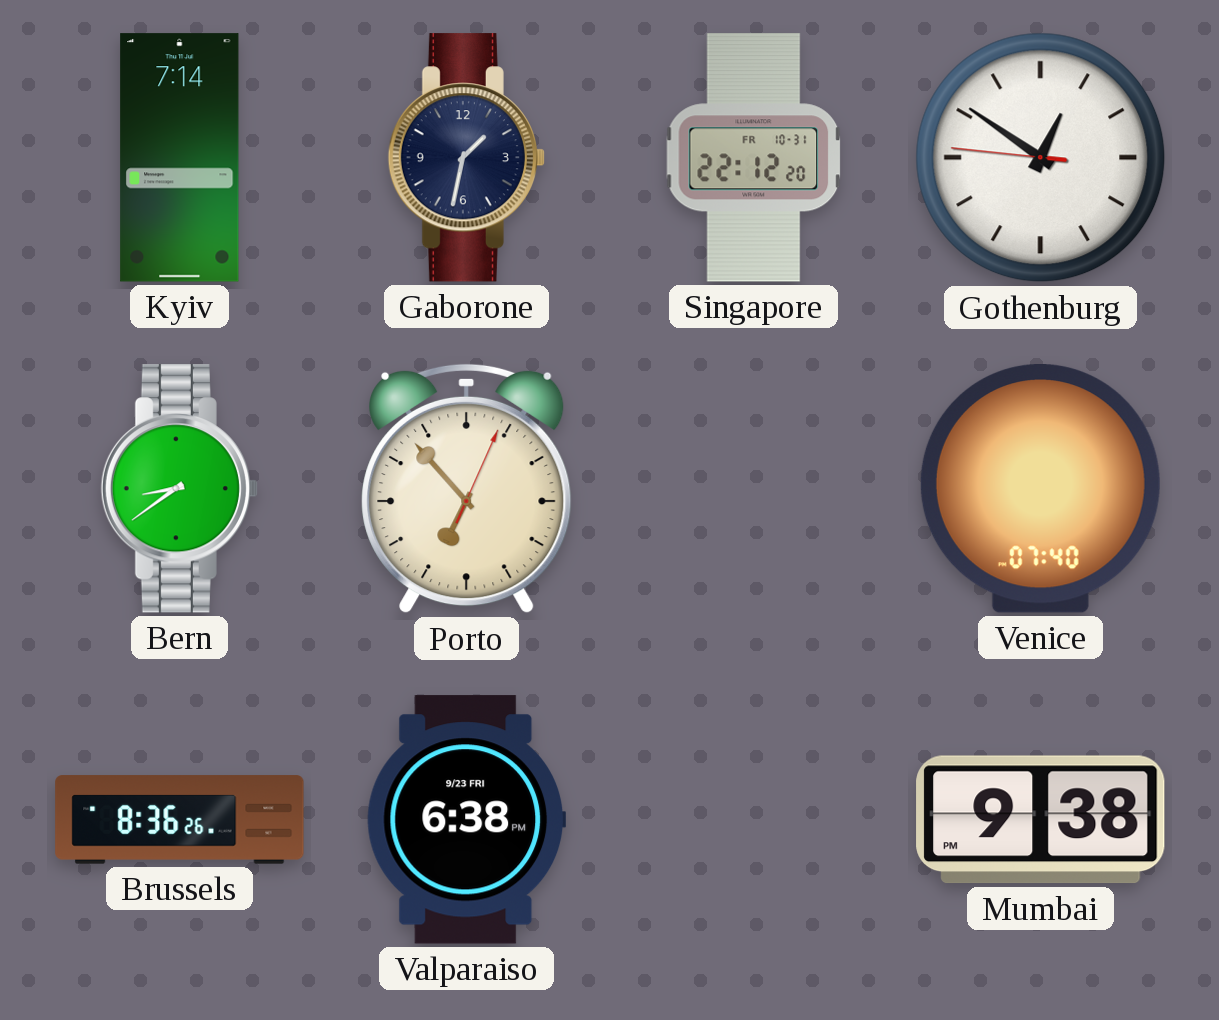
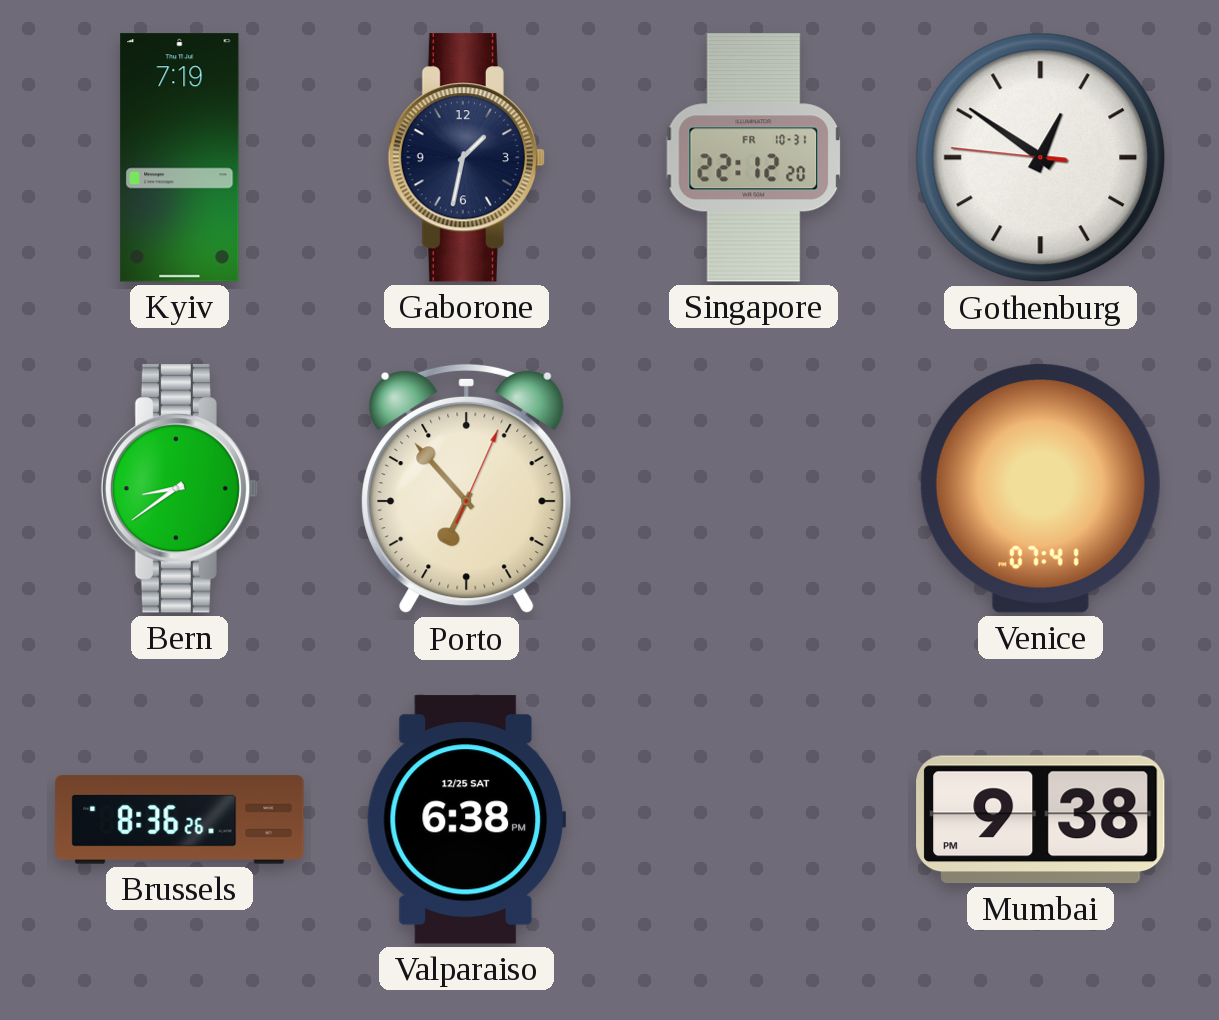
Kyiv: 7:14 -> 7:19
Venice: 07:40 -> 07:41
Valparaiso date: 9/23 FRI -> 12/25 SAT
